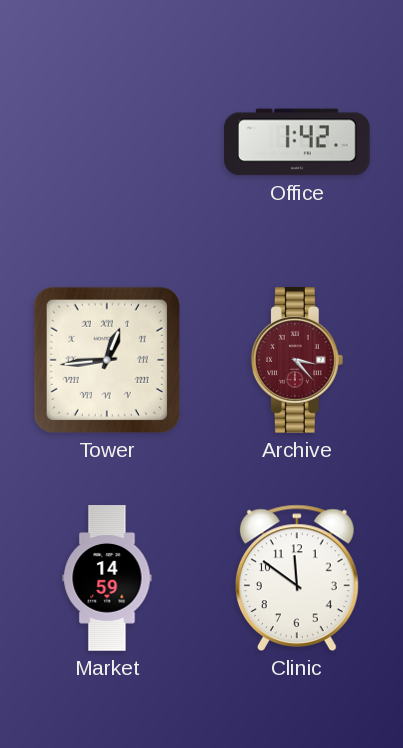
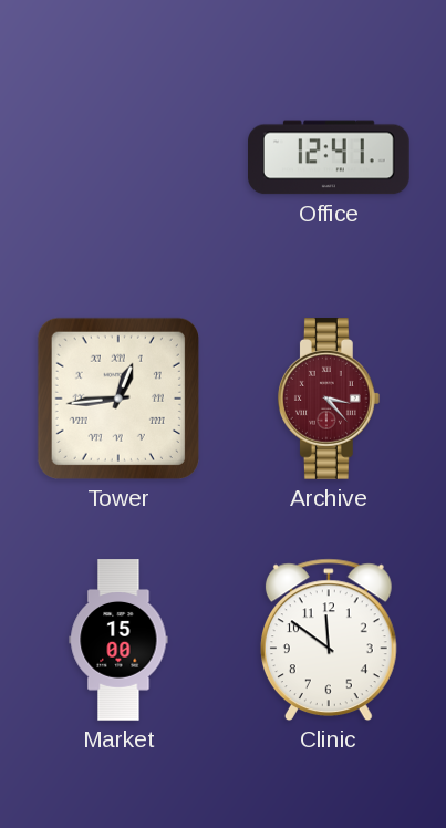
Office: 1:42 -> 12:41
Market: 14:59 -> 15:00
